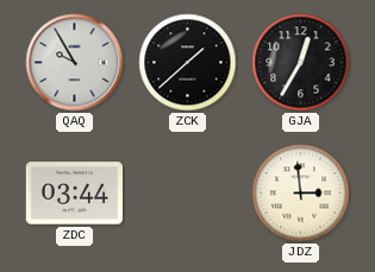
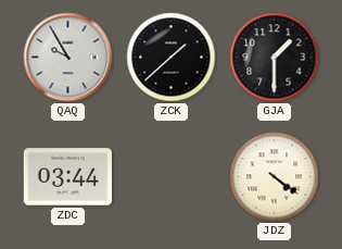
GJA: 12:35 -> 1:30
JDZ: 2:59 -> 4:21
